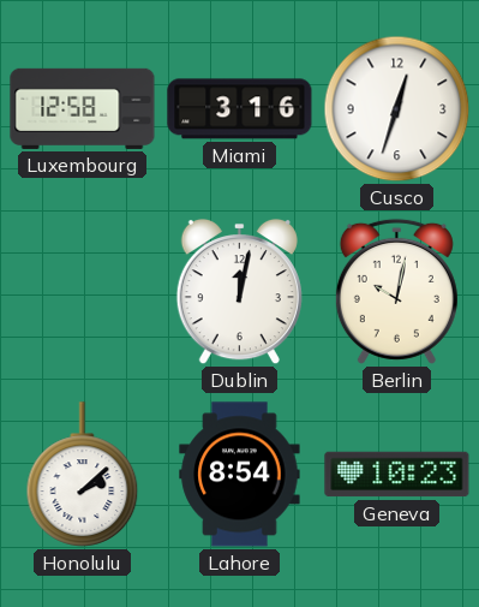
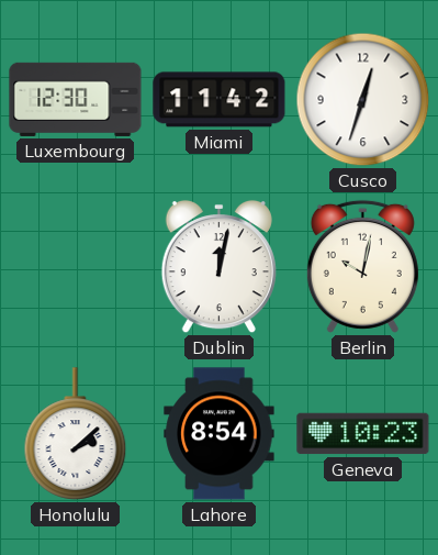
Luxembourg: 12:58 -> 12:30
Miami: 3:16 -> 11:42
